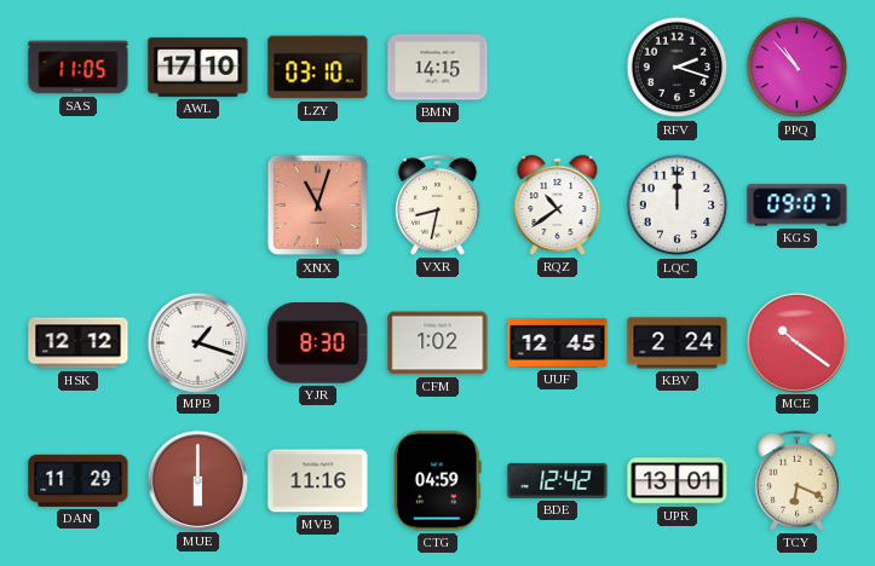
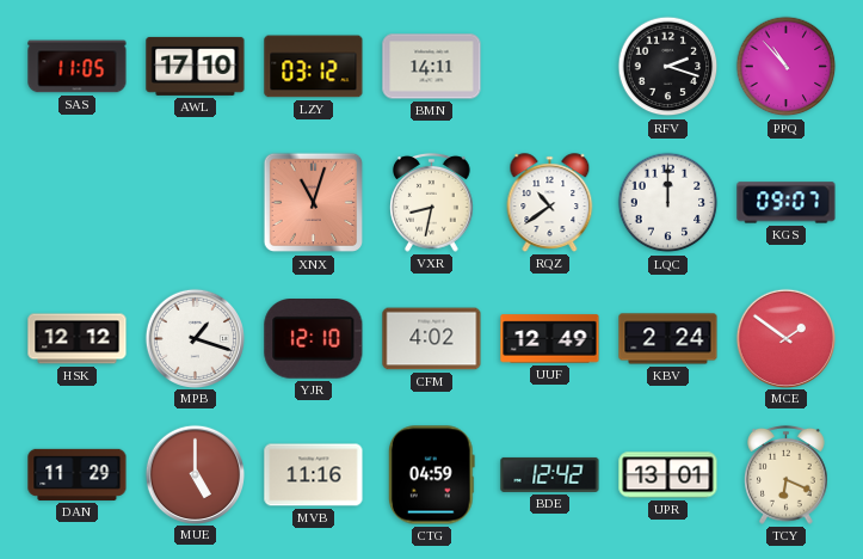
LZY: 03:10 -> 03:12
BMN: 14:15 -> 14:11
YJR: 8:30 -> 12:10
CFM: 1:02 -> 4:02
UUF: 12:45 -> 12:49
MCE: 10:21 -> 1:51
MUE: 6:00 -> 5:00
